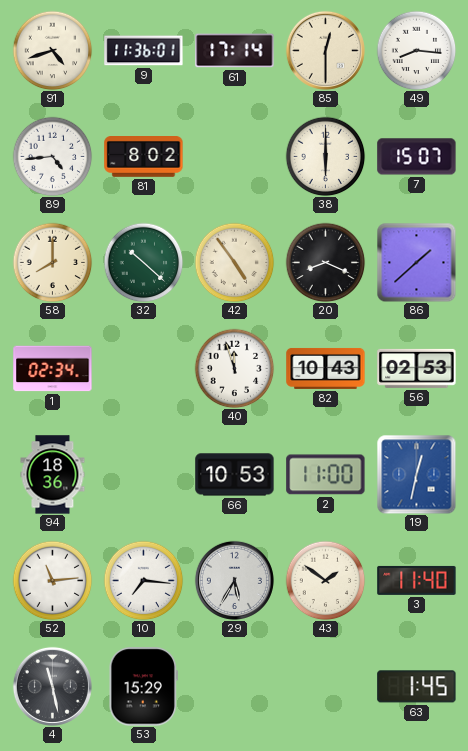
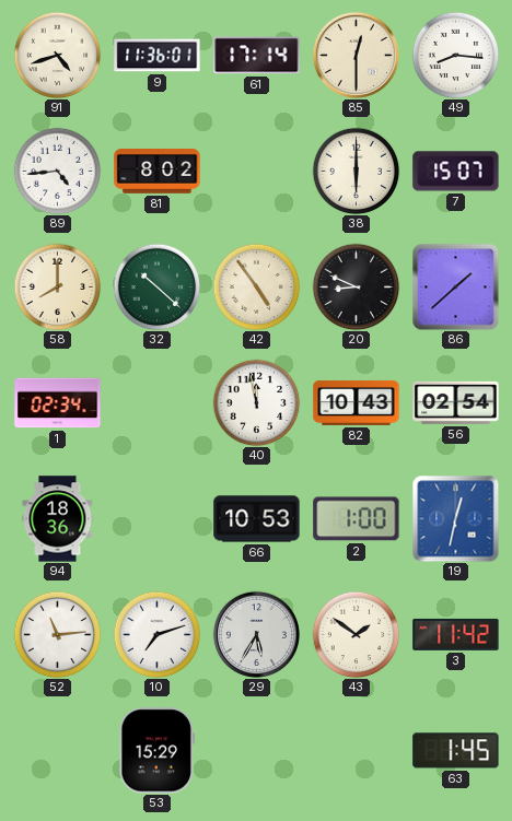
20: 8:19 -> 8:49
40: 11:57 -> 11:58
56: 02:53 -> 02:54
2: 11:00 -> 1:00
10: 7:16 -> 7:12
3: 11:40 -> 11:42
4: 11:28 -> none
